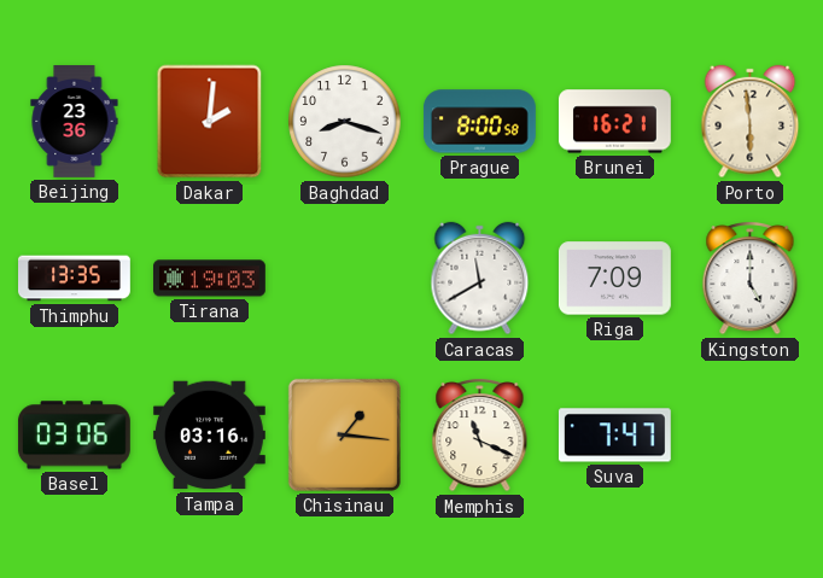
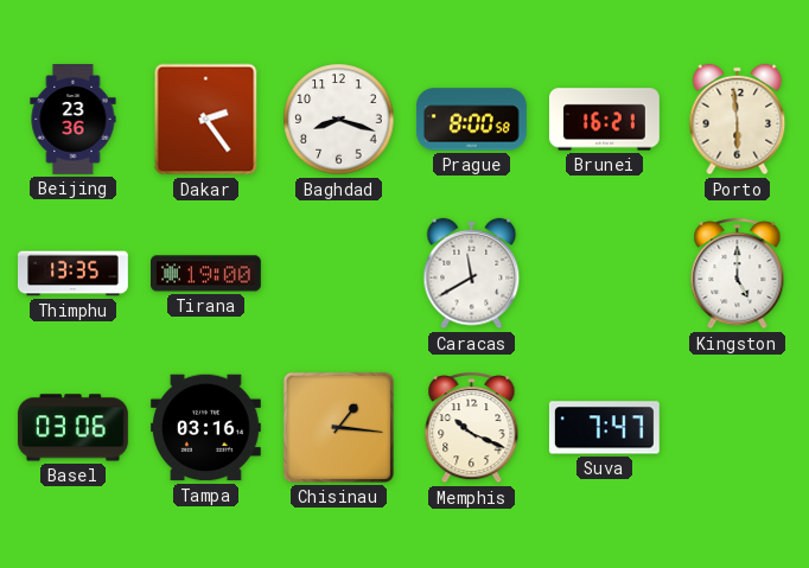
Dakar: 2:01 -> 2:24
Tirana: 19:03 -> 19:00
Riga: 7:09 -> none
Memphis: 11:19 -> 10:19
